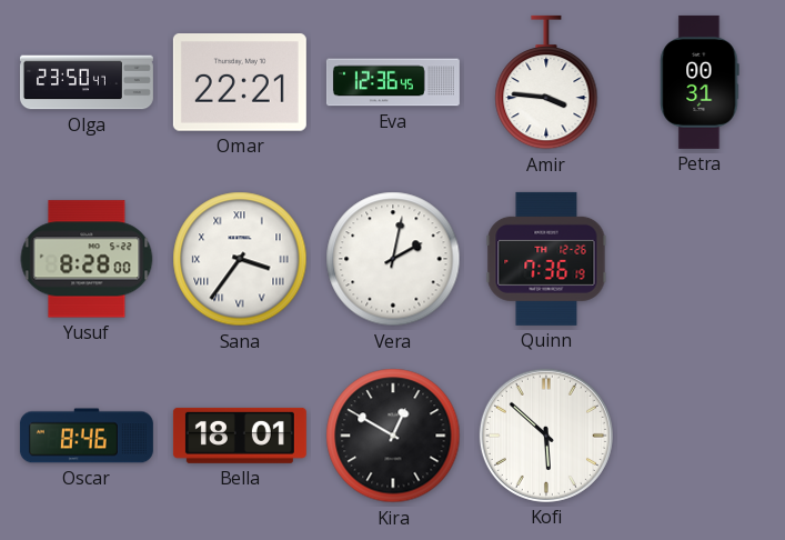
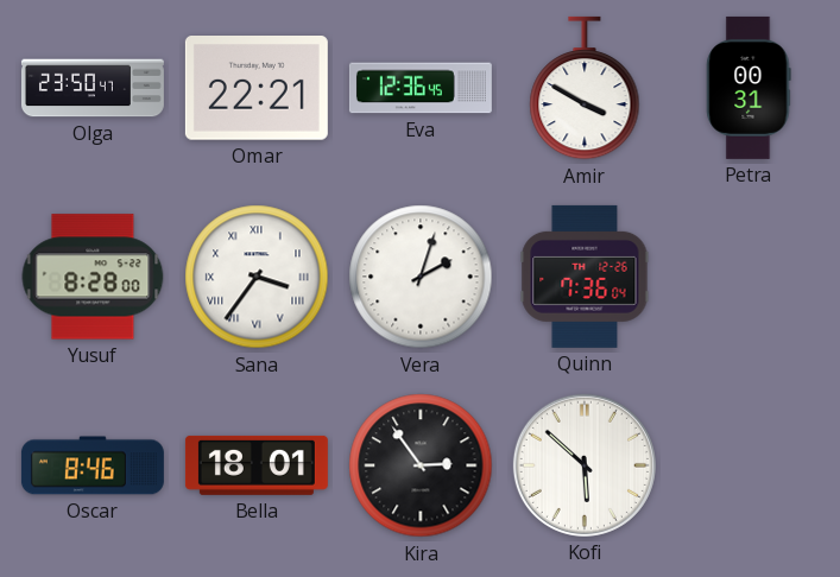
Amir: 3:46 -> 3:50
Vera: 2:02 -> 2:03
Quinn: 7:36:19 -> 7:36:04
Kira: 12:50 -> 2:54
